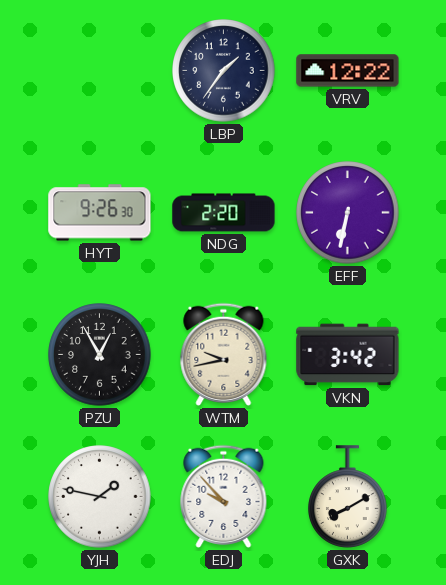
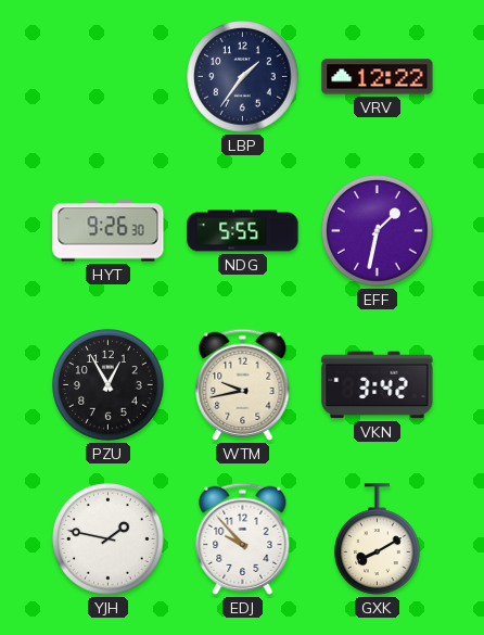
NDG: 2:20 -> 5:55
EFF: 6:32 -> 1:32
